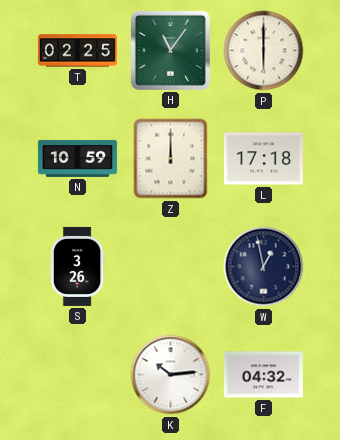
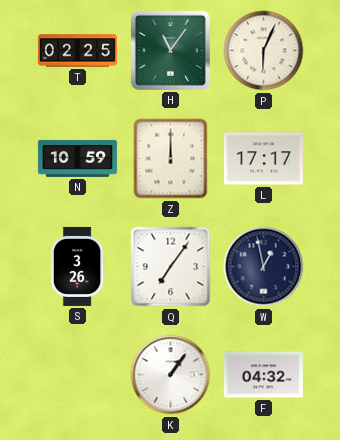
P: 6:00 -> 6:04
L: 17:18 -> 17:17
Q: none -> 7:06
K: 10:14 -> 1:06
